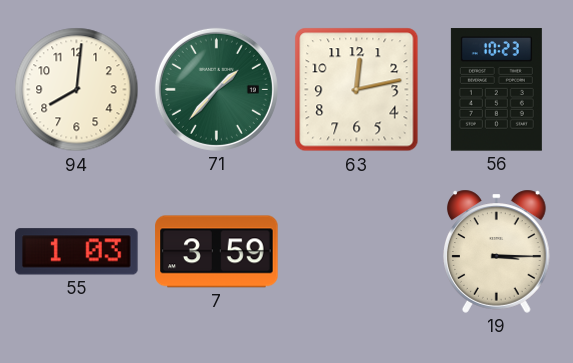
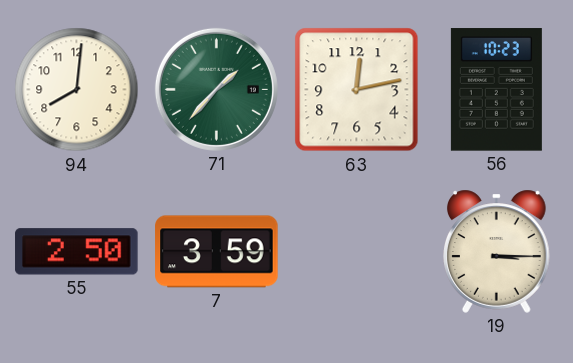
55: 1:03 -> 2:50
